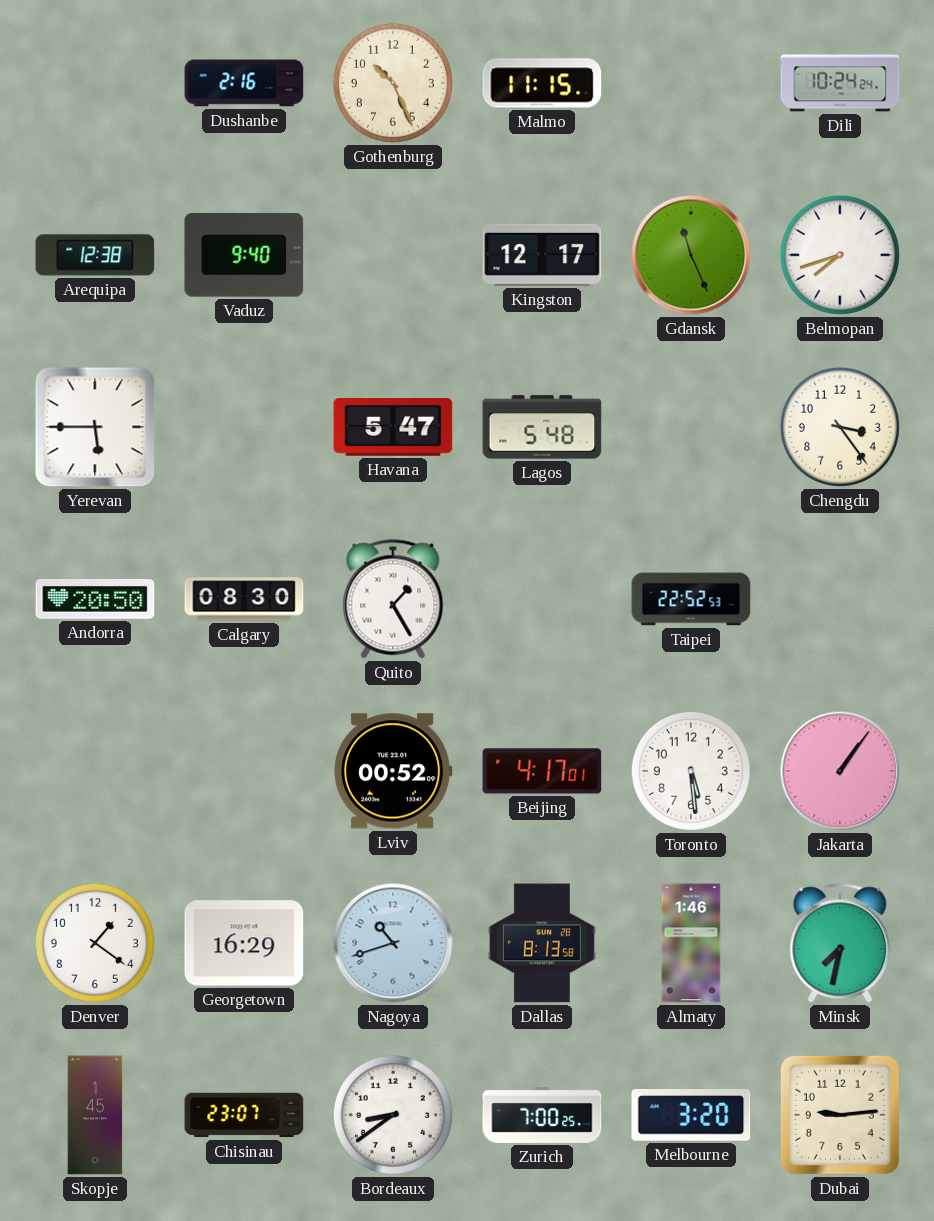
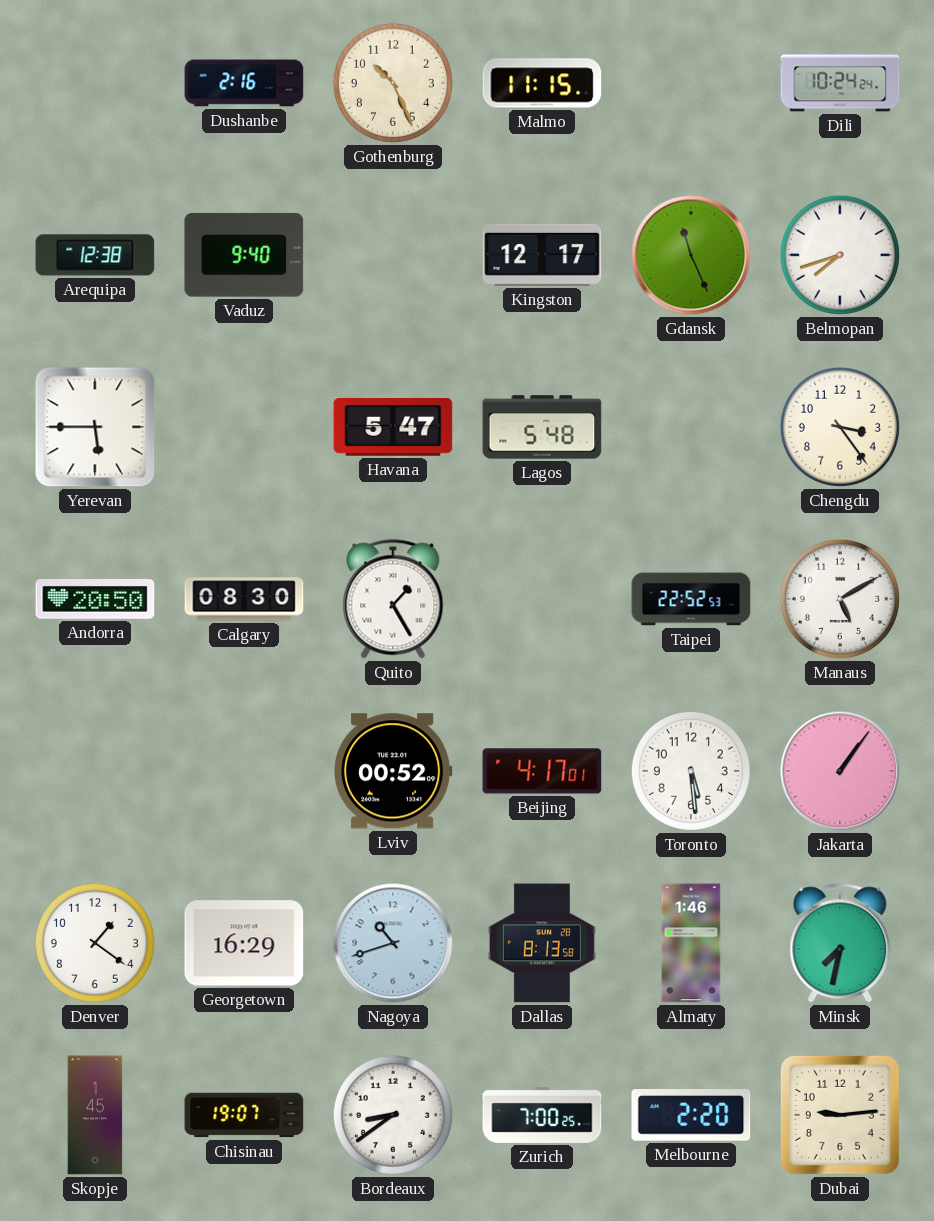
Manaus: none -> 5:10
Chisinau: 23:07 -> 19:07
Melbourne: 3:20 -> 2:20
